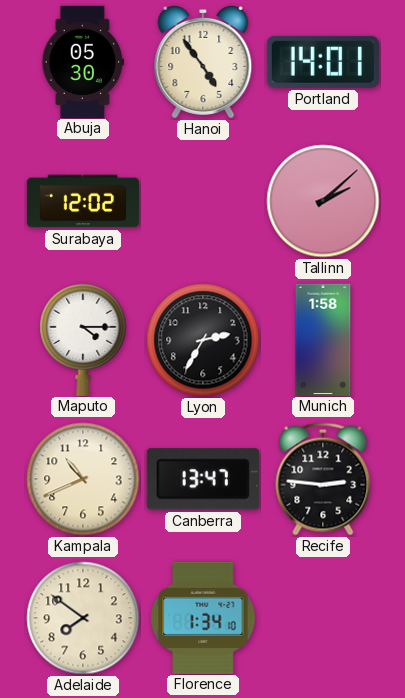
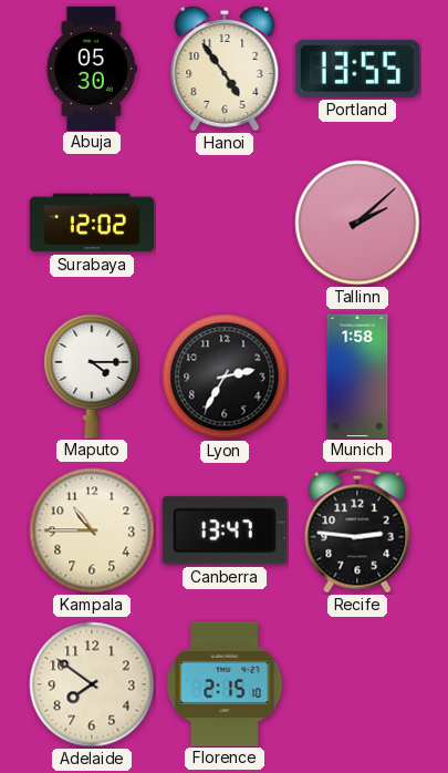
Portland: 14:01 -> 13:55
Kampala: 10:41 -> 10:45
Florence: 1:34 -> 2:15
